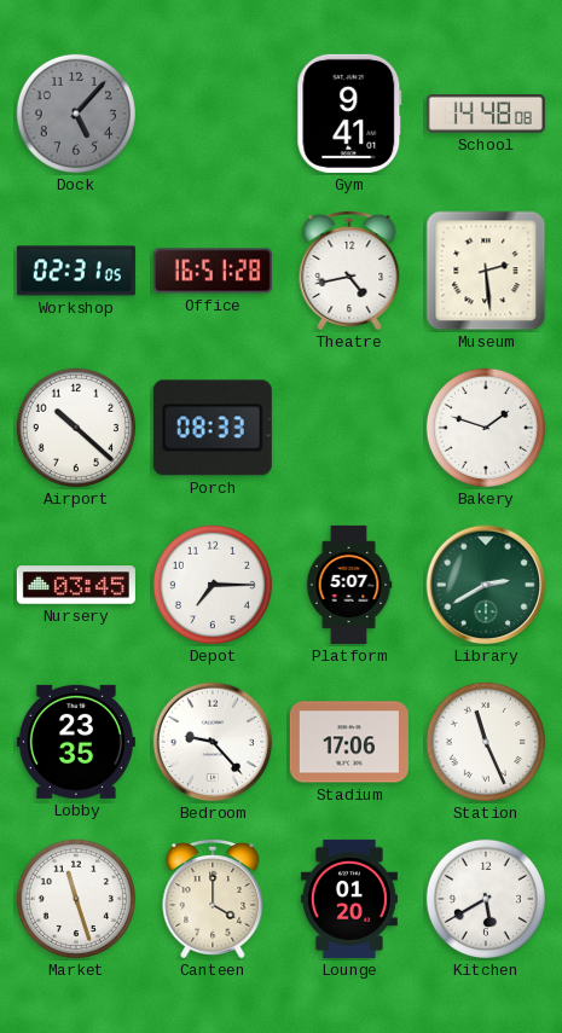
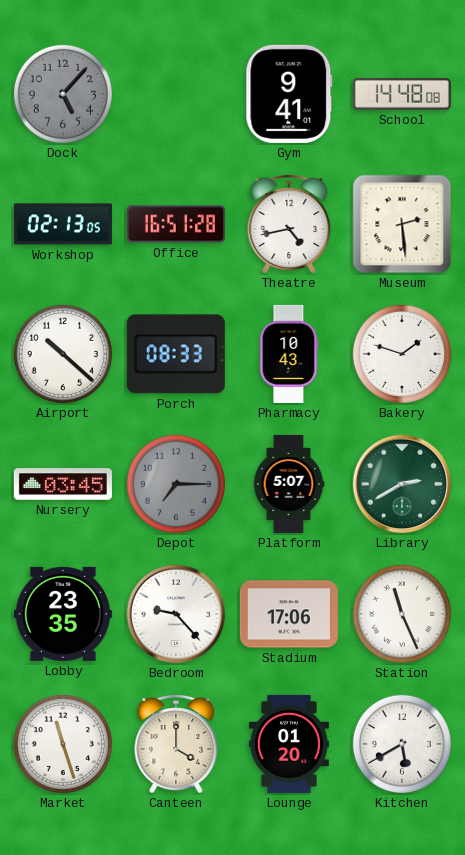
Workshop: 02:31 -> 02:13
Pharmacy: none -> 10:43
Depot dial: white -> grey
